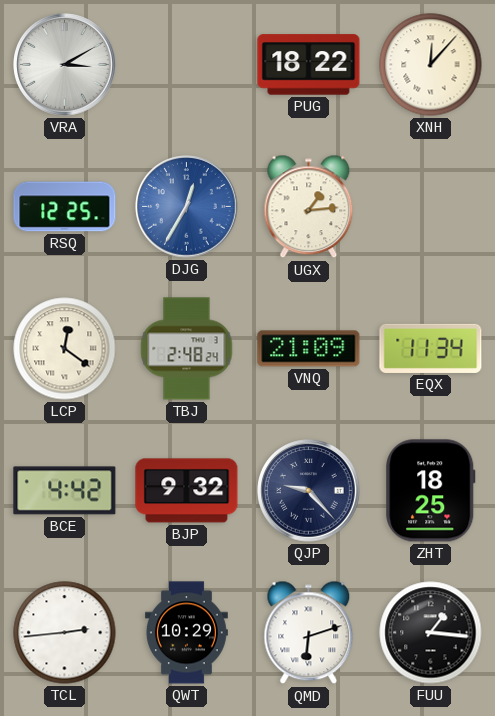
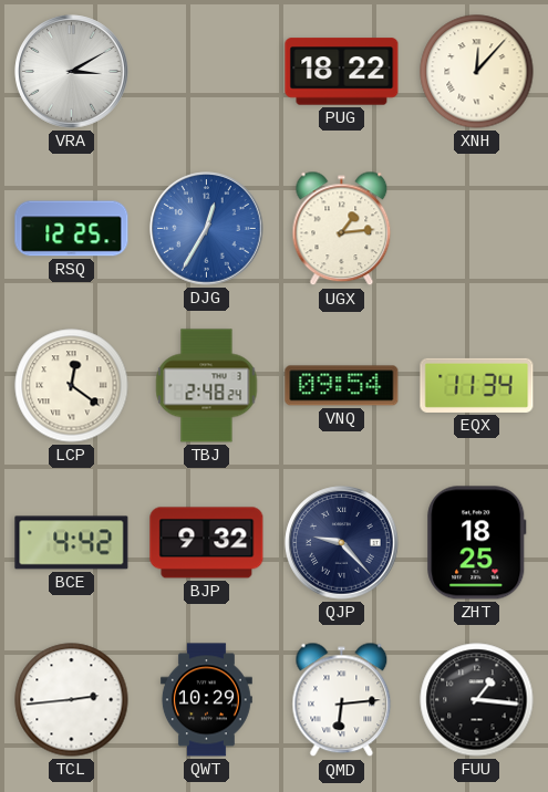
VNQ: 21:09 -> 09:54
QMD: 6:12 -> 6:14
